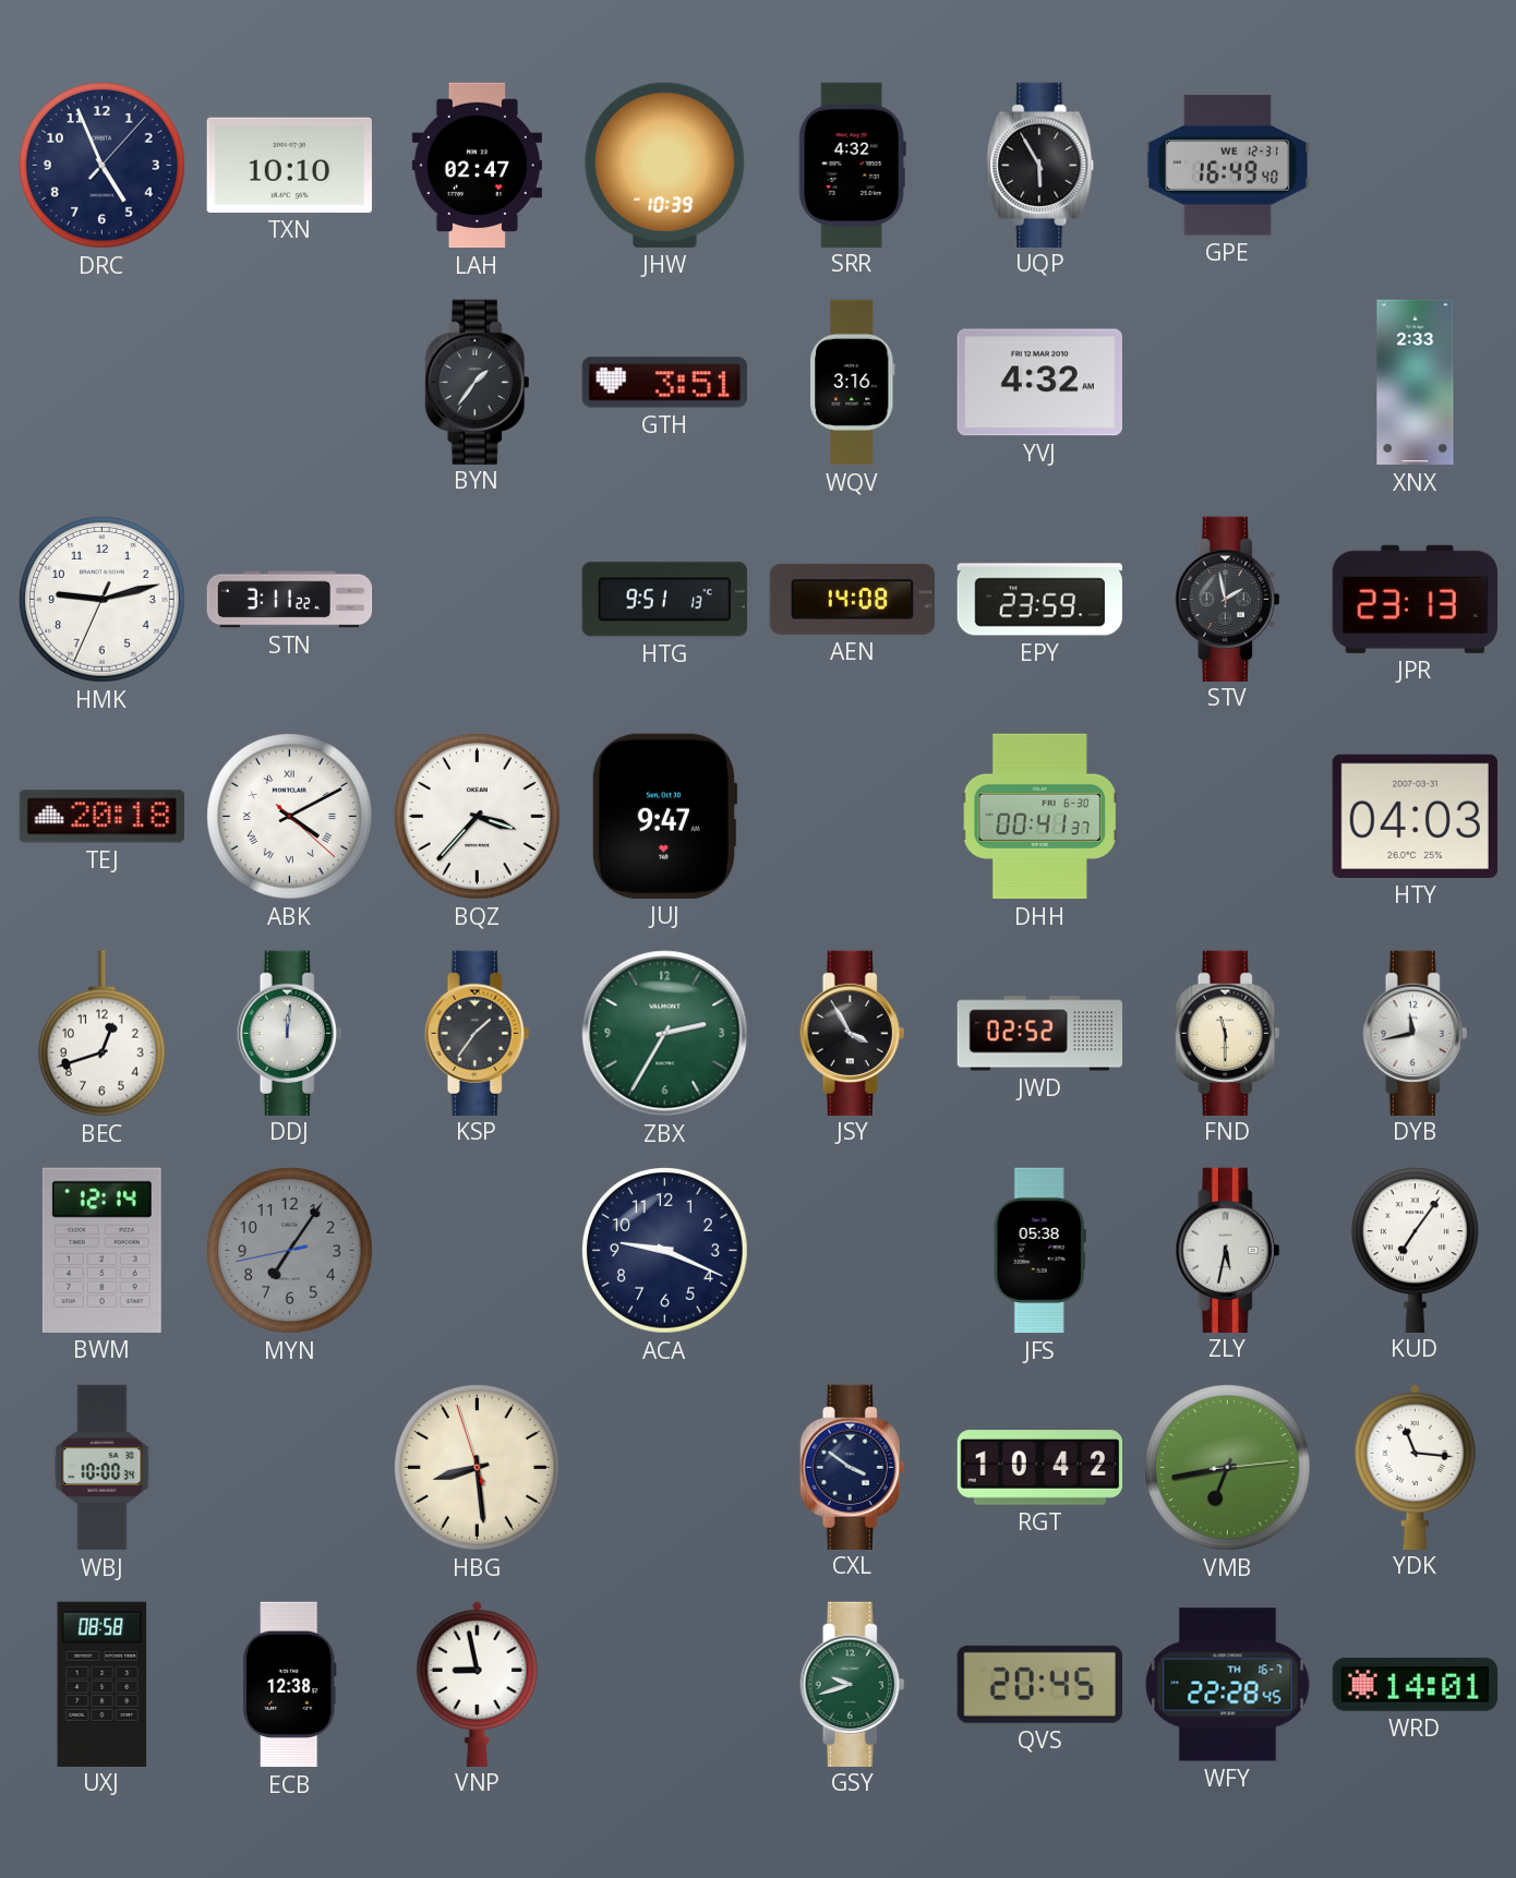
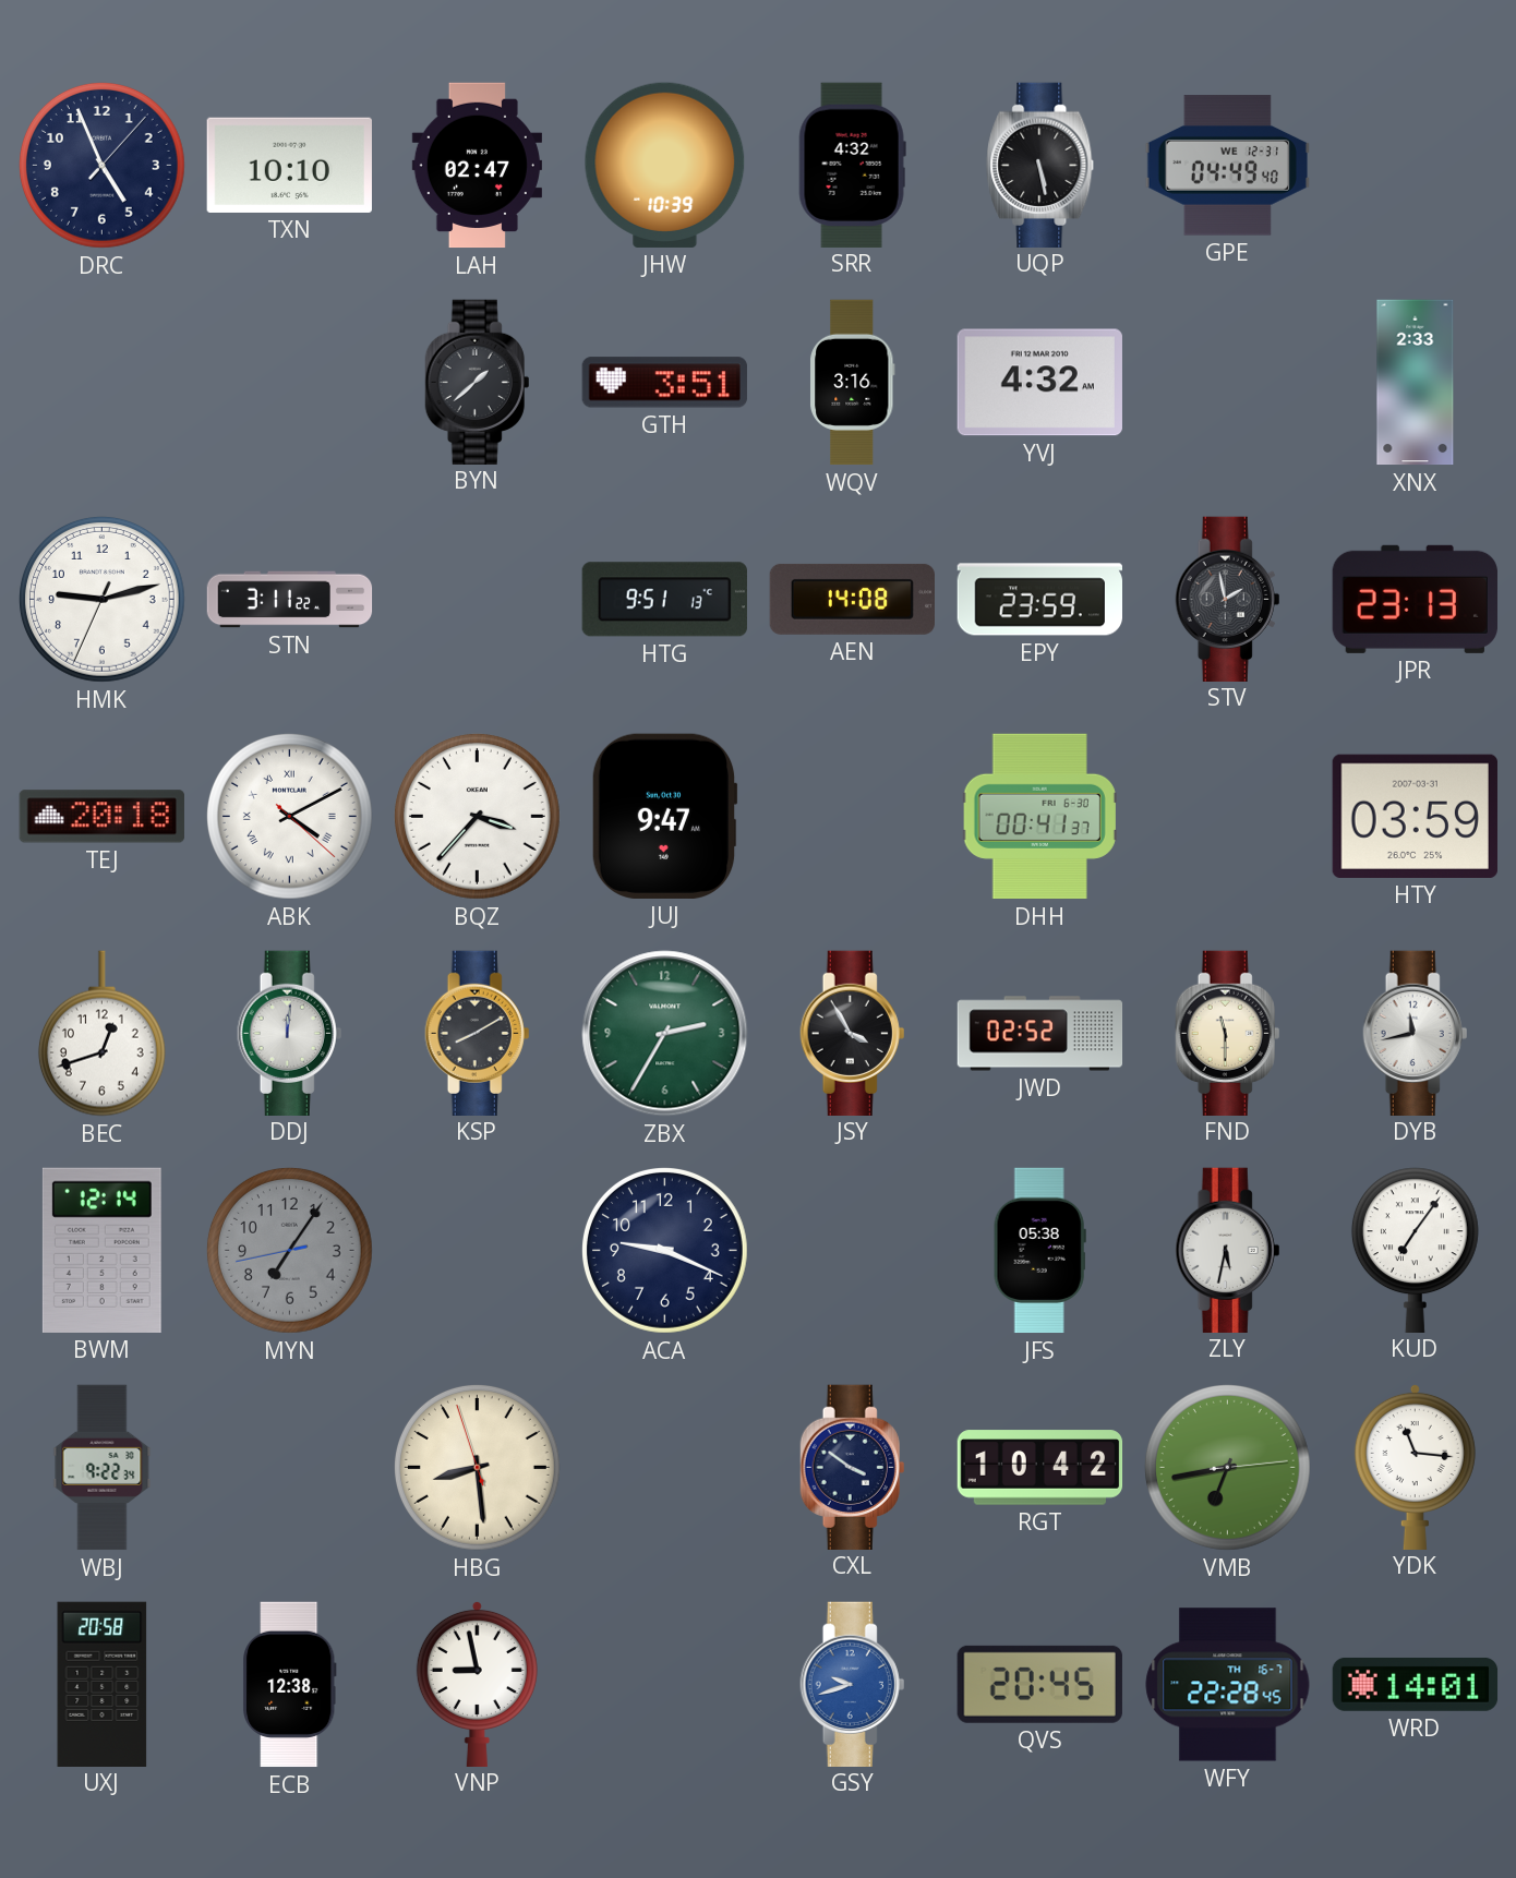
UQP: 5:55 -> 5:28
GPE: 16:49 -> 04:49
BYN: 1:36 -> 1:38
HTY: 04:03 -> 03:59
KSP: 1:36 -> 8:10
WBJ: 10:00 -> 9:22
UXJ: 08:58 -> 20:58
GSY dial: green -> blue
